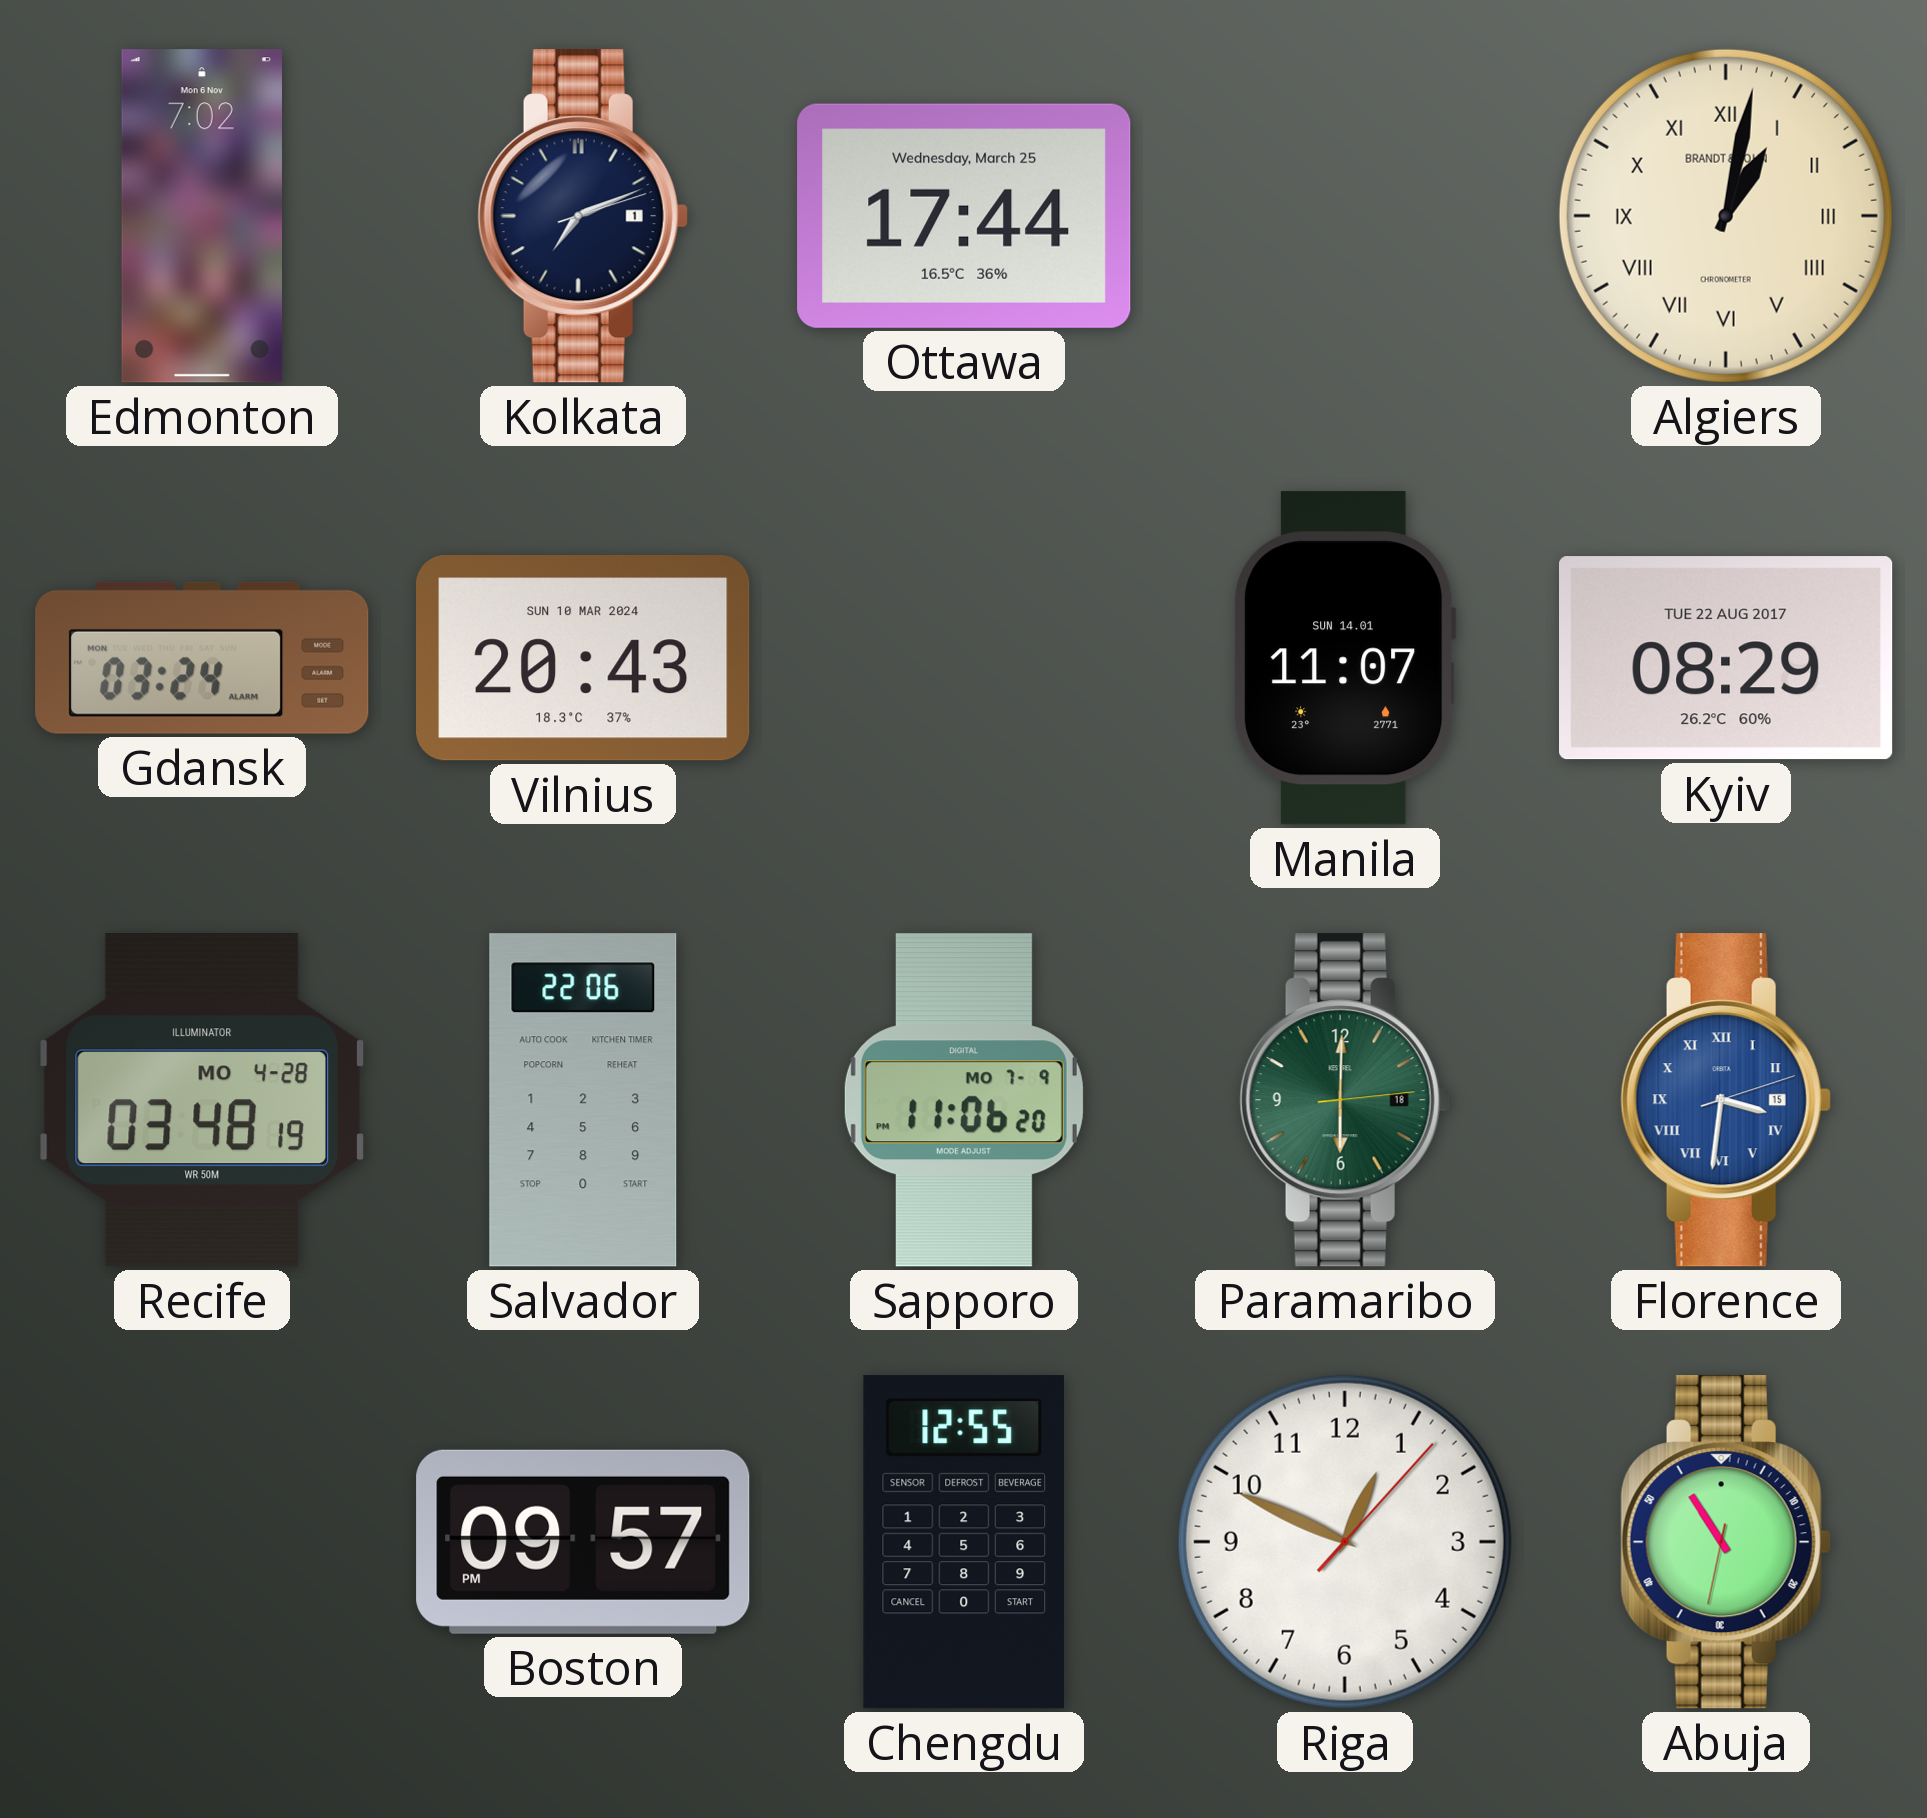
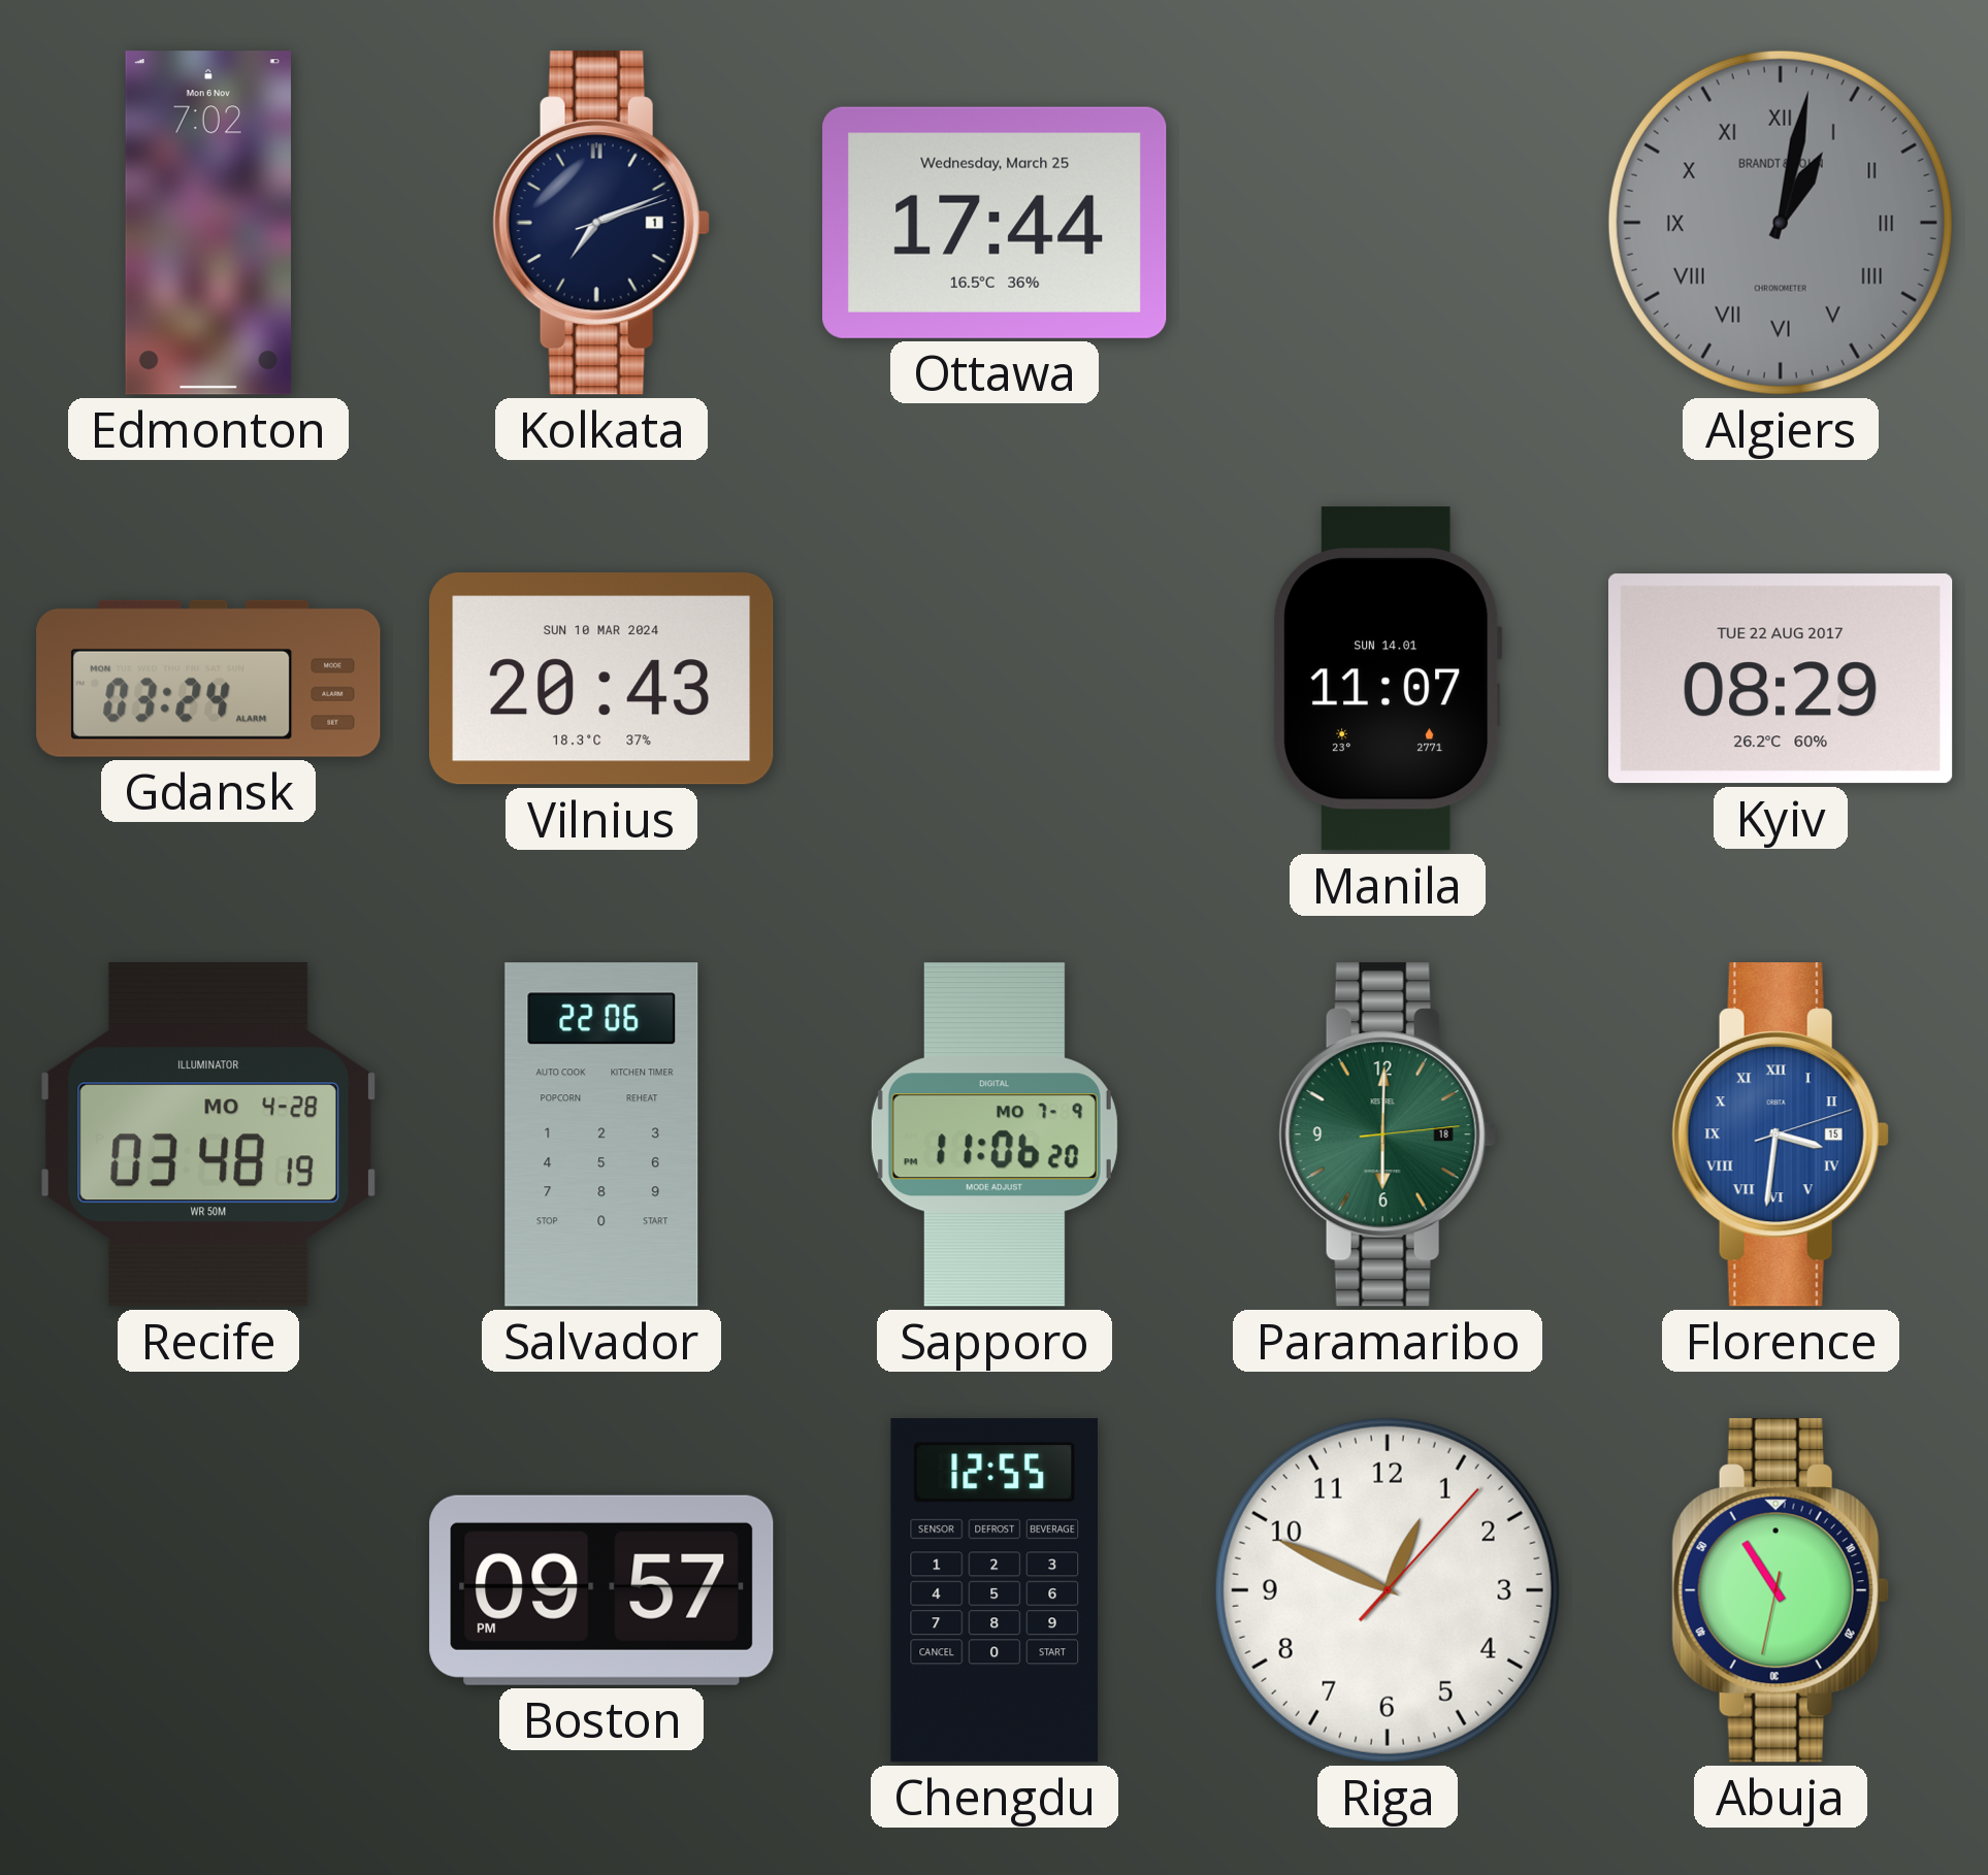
Algiers dial: cream -> grey
